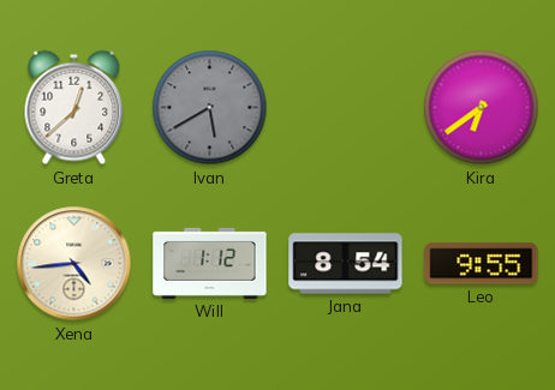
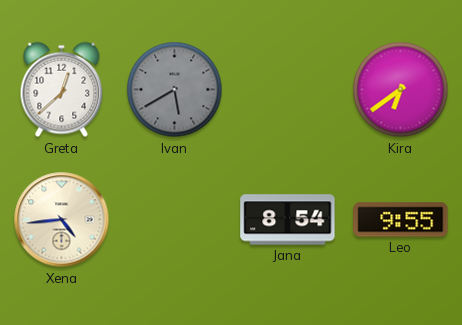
Will: 1:12 -> none
